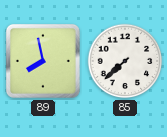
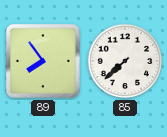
89: 7:58 -> 7:54
